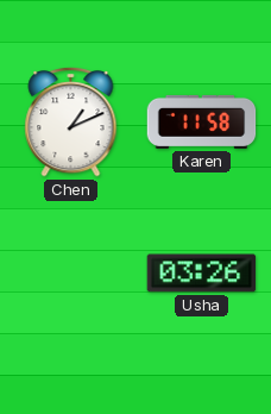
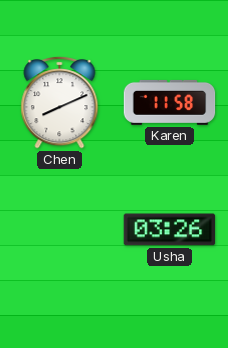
Chen: 1:11 -> 8:11
